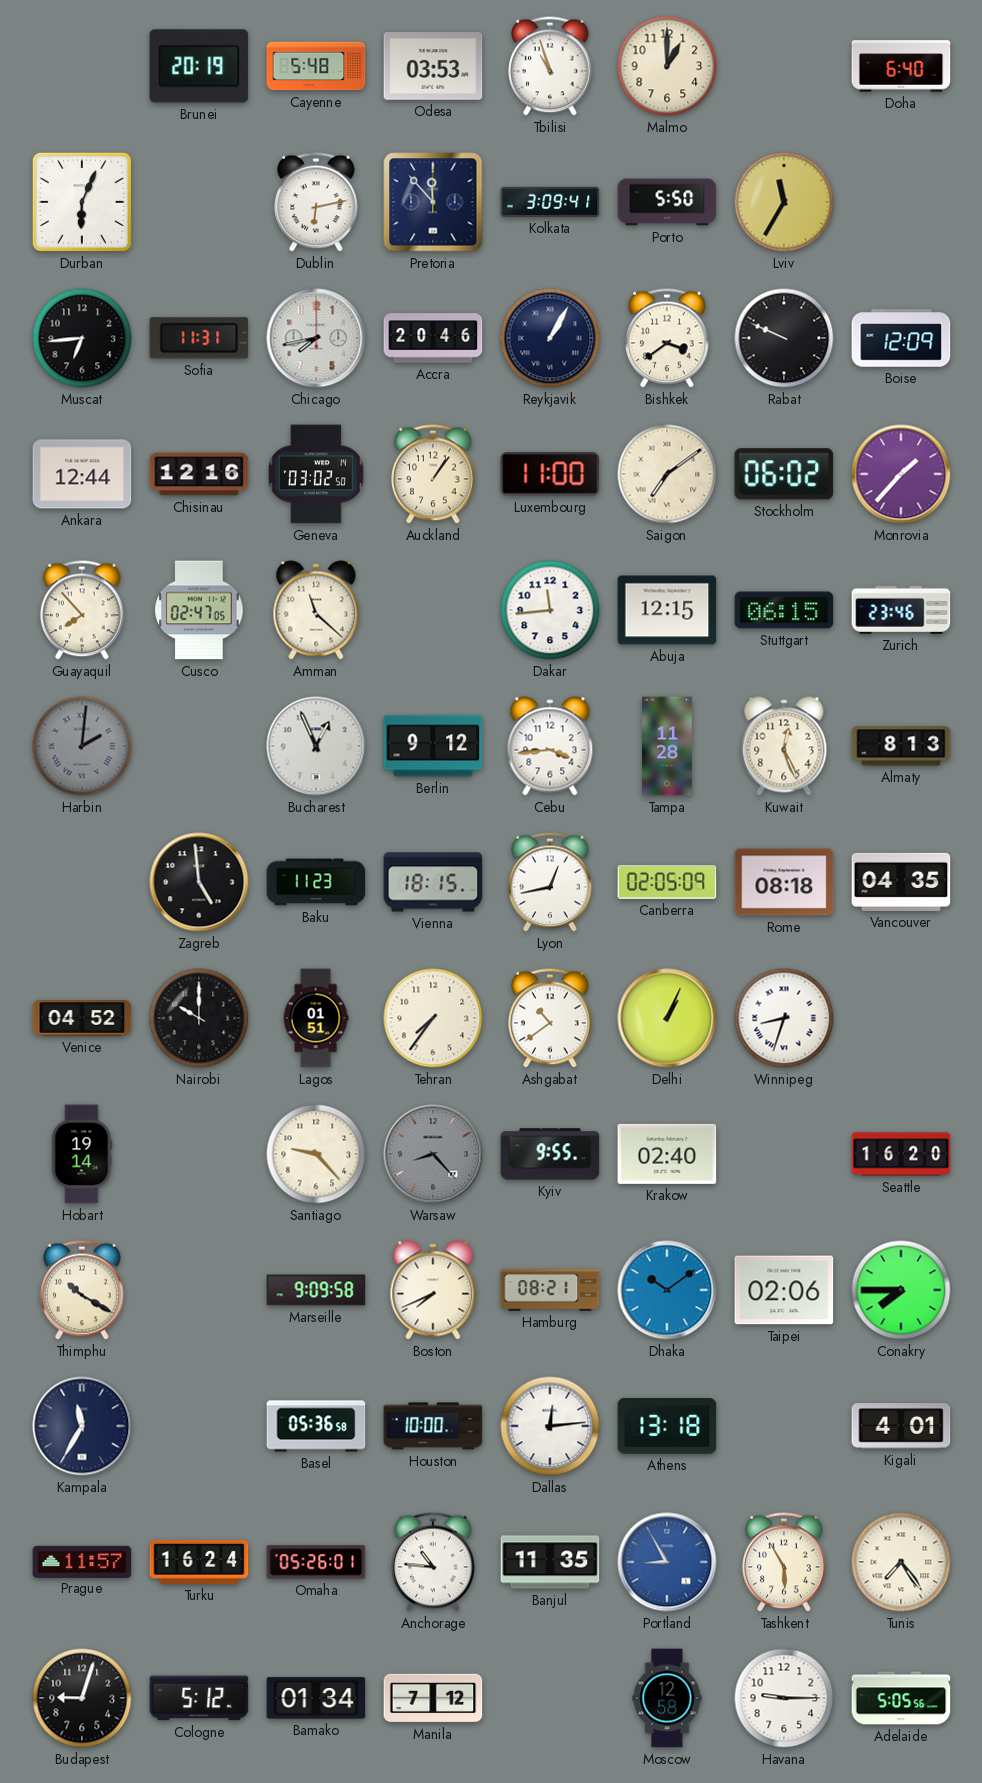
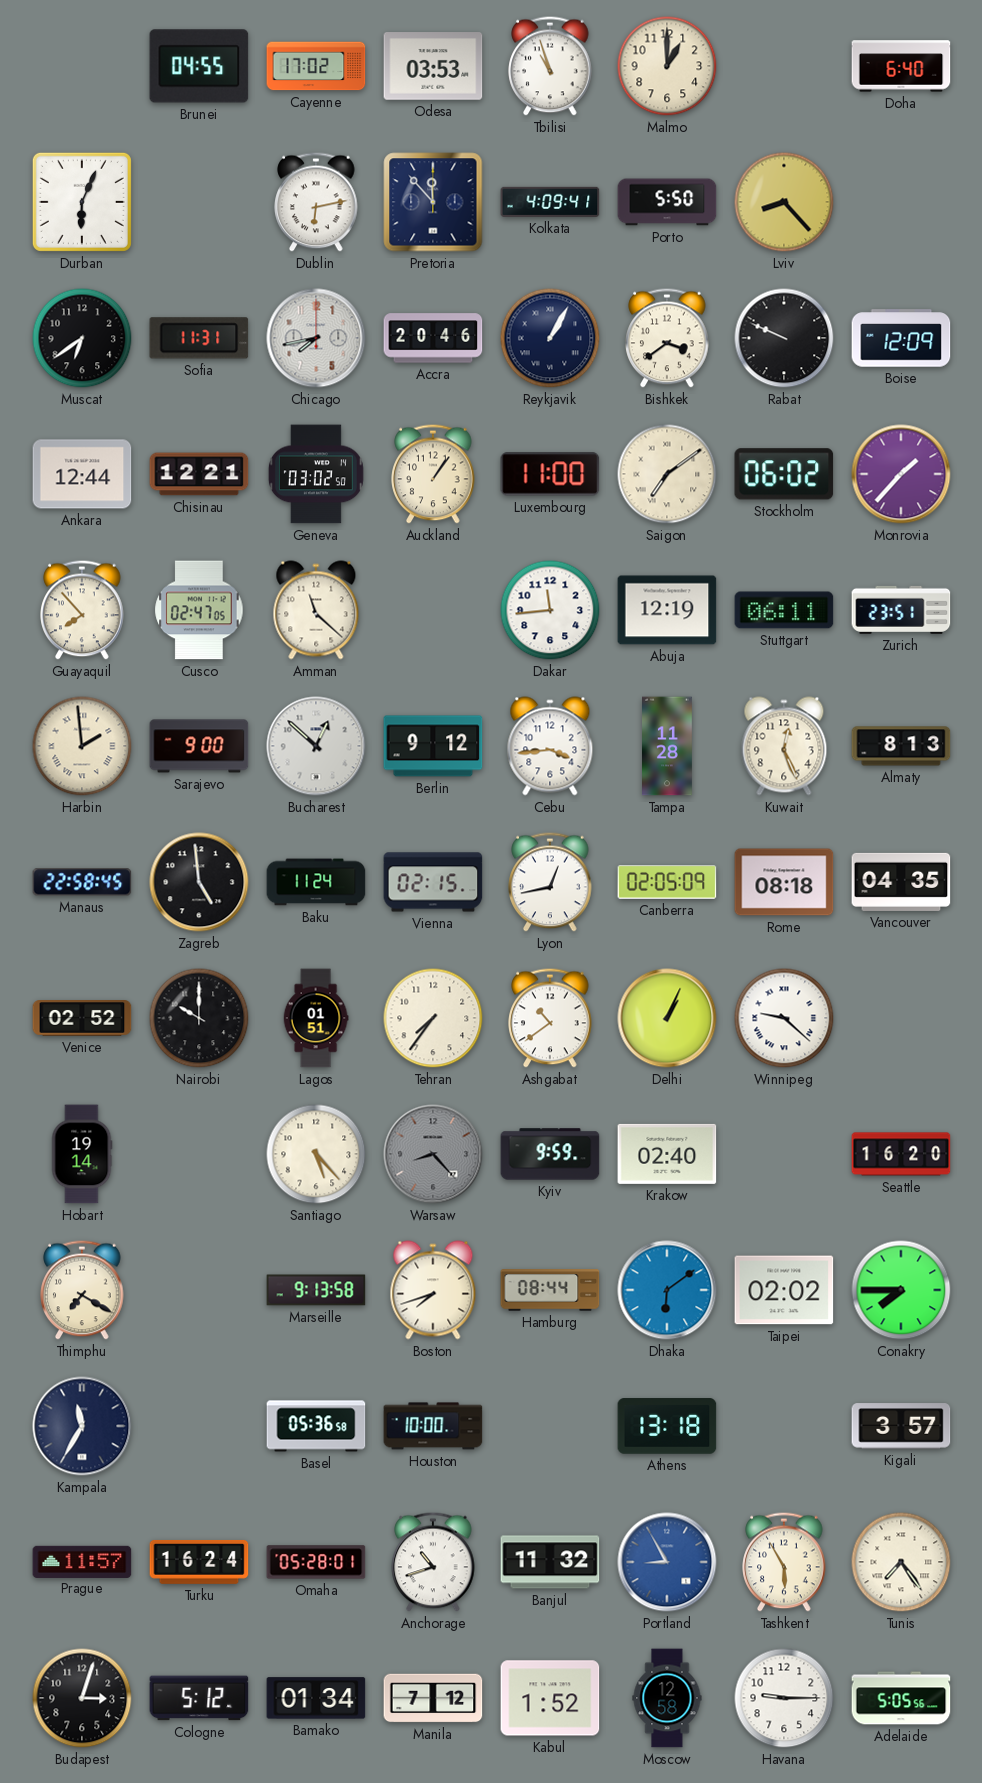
Brunei: 20:19 -> 04:55
Cayenne: 5:48 -> 17:02
Kolkata: 3:09 -> 4:09
Lviv: 11:35 -> 8:23
Muscat: 6:44 -> 6:39
Chisinau: 12:16 -> 12:21
Abuja: 12:15 -> 12:19
Stuttgart: 06:15 -> 06:11
Zurich: 23:46 -> 23:51
Harbin: 2:01 -> 1:59
Harbin dial: grey -> cream
Sarajevo: none -> 9:00
Bucharest: 12:56 -> 12:52
Manaus: none -> 22:58
Baku: 11:23 -> 11:24
Vienna: 18:15 -> 02:15
Venice: 04:52 -> 02:52
Winnipeg: 8:33 -> 9:22
Santiago: 9:23 -> 5:23
Kyiv: 9:55 -> 9:59
Thimphu: 10:20 -> 7:20
Marseille: 9:09 -> 9:13
Boston: 7:41 -> 7:42
Hamburg: 08:21 -> 08:44
Dhaka: 10:09 -> 6:09
Taipei: 02:06 -> 02:02
Dallas: 12:14 -> none
Kigali: 4:01 -> 3:57
Omaha: 05:26 -> 05:28
Anchorage: 10:46 -> 10:42
Banjul: 11:35 -> 11:32
Budapest: 9:03 -> 3:03
Kabul: none -> 1:52
